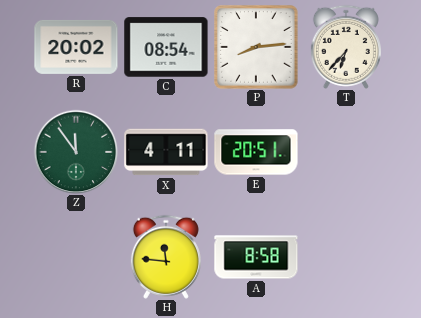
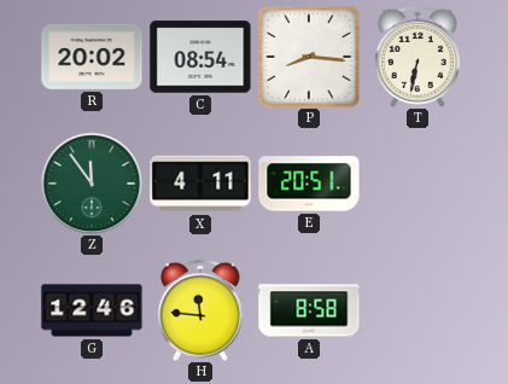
P: 8:14 -> 8:16
T: 6:37 -> 6:32
G: none -> 12:46
